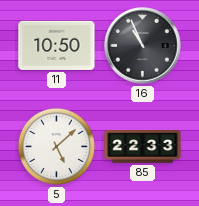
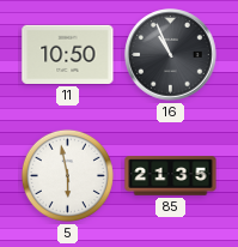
5: 5:08 -> 5:58
85: 22:33 -> 21:35
